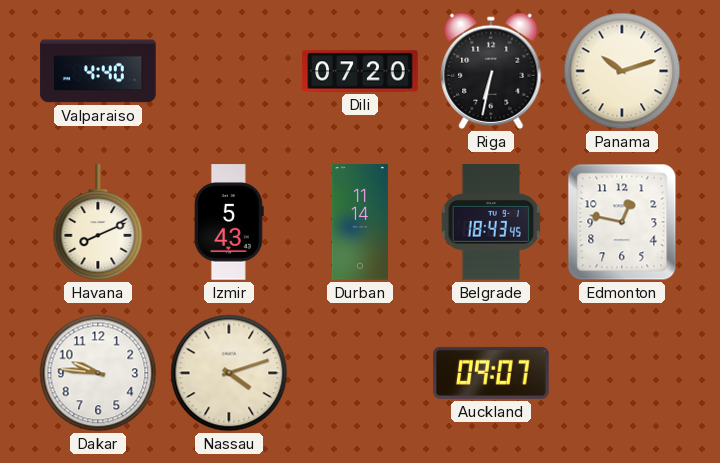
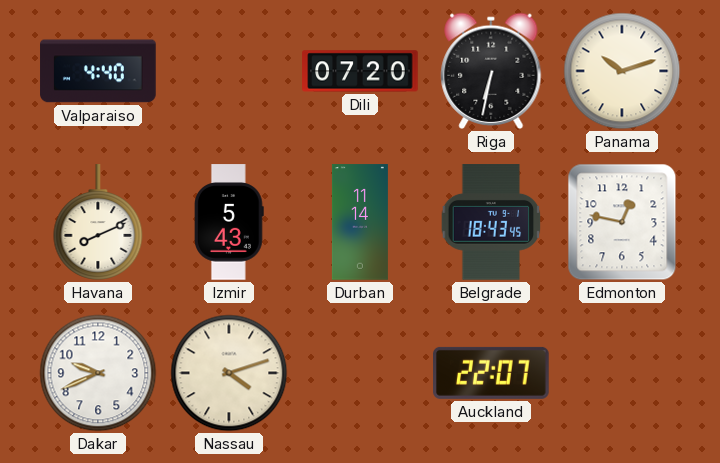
Dakar: 9:46 -> 9:41
Auckland: 09:07 -> 22:07
